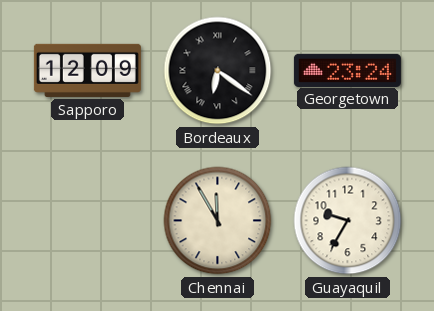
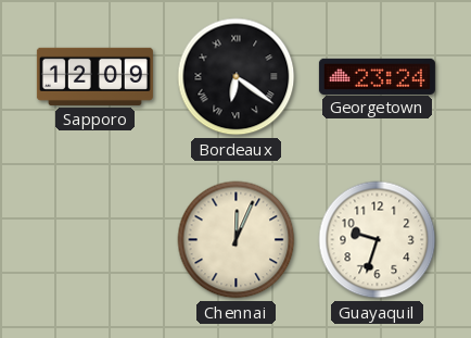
Chennai: 11:55 -> 12:04
Guayaquil: 9:35 -> 9:33
